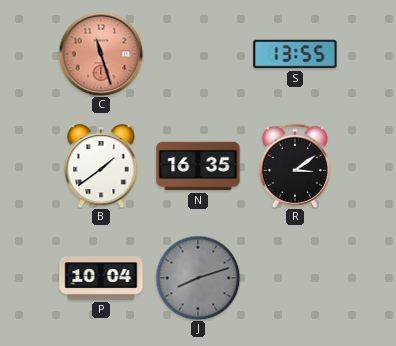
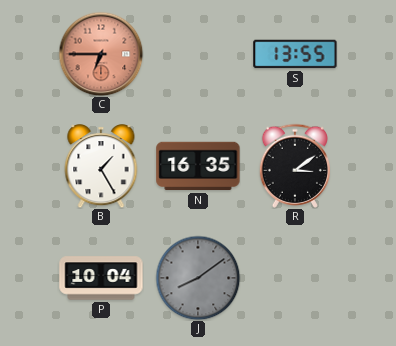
C: 11:27 -> 6:45
B: 1:39 -> 1:25
J: 8:12 -> 8:09
